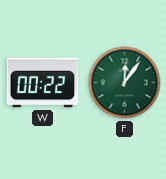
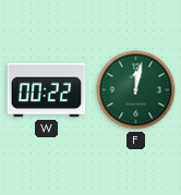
F: 12:06 -> 12:02
